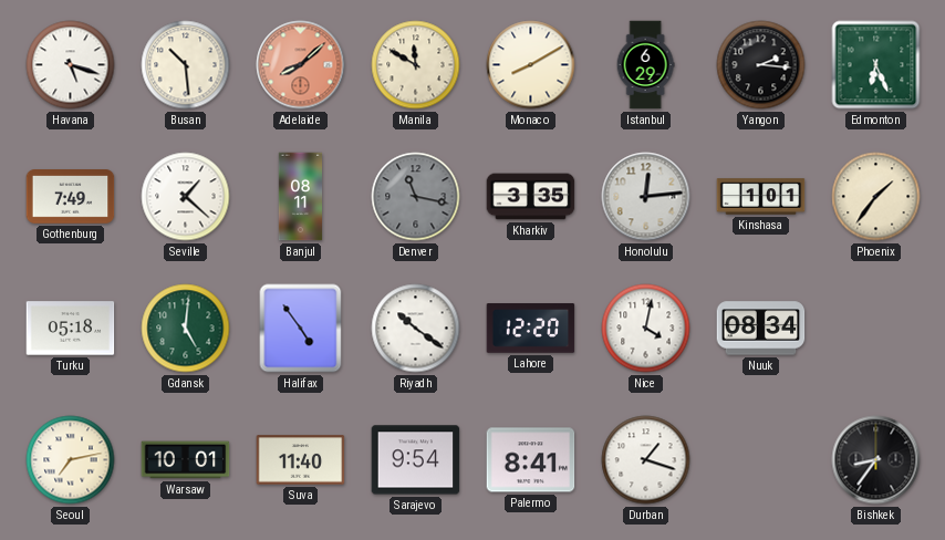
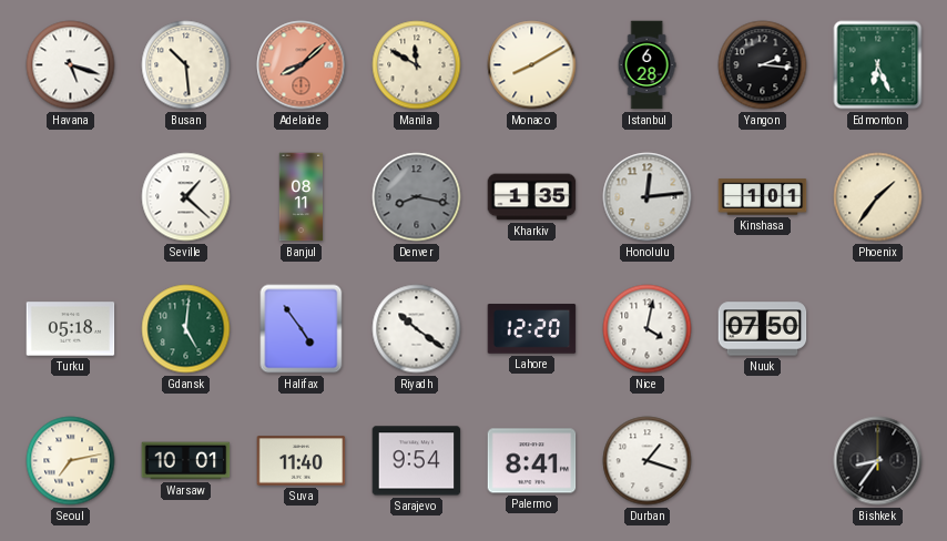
Istanbul: 6:29 -> 6:28
Gothenburg: 7:49 -> none
Denver: 11:17 -> 8:17
Kharkiv: 3:35 -> 1:35
Nuuk: 08:34 -> 07:50
